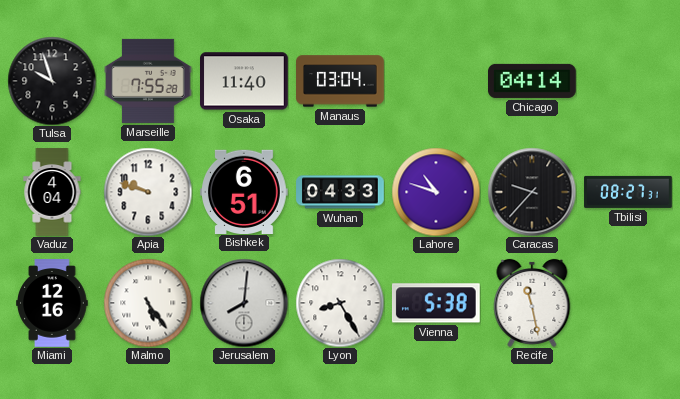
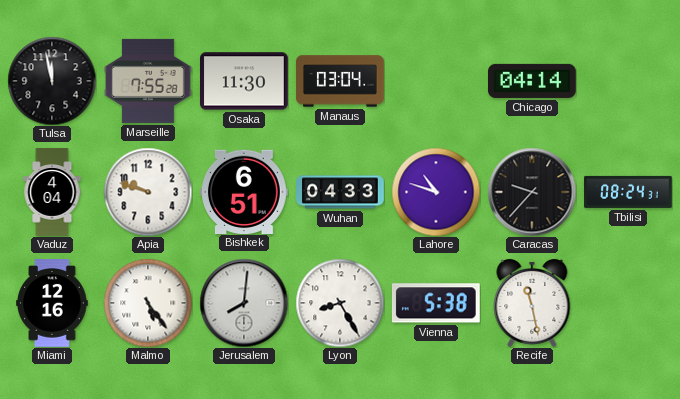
Tulsa: 9:57 -> 11:58
Osaka: 11:40 -> 11:30
Tbilisi: 08:27 -> 08:24
